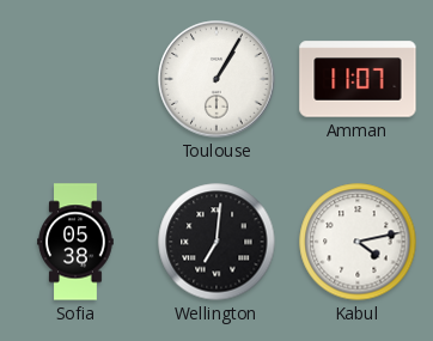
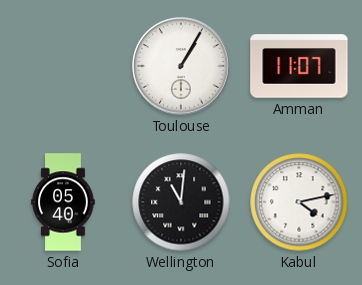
Sofia: 05:38 -> 05:40
Wellington: 7:01 -> 11:01
